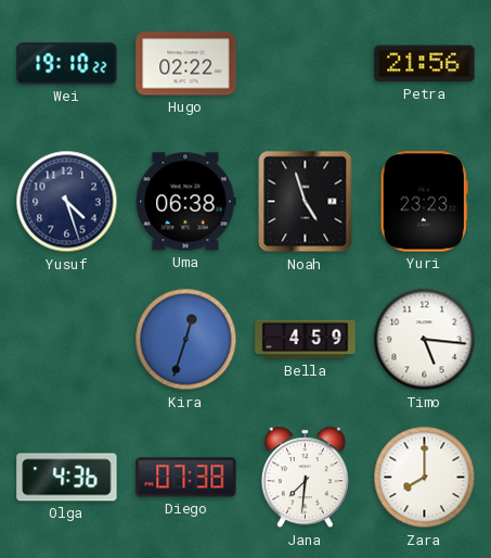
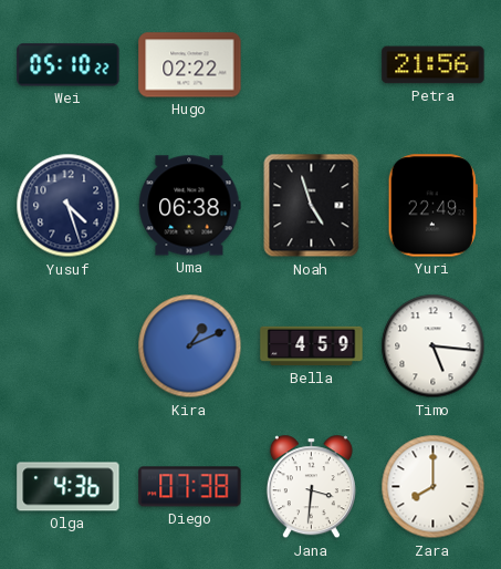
Wei: 19:10 -> 05:10
Yuri: 23:23 -> 22:49
Kira: 12:33 -> 1:11
Jana: 7:31 -> 3:31
